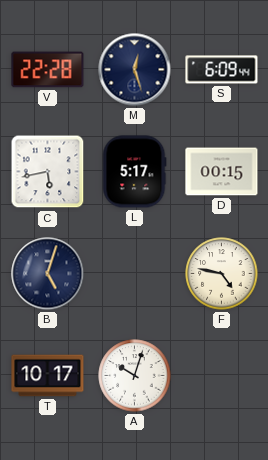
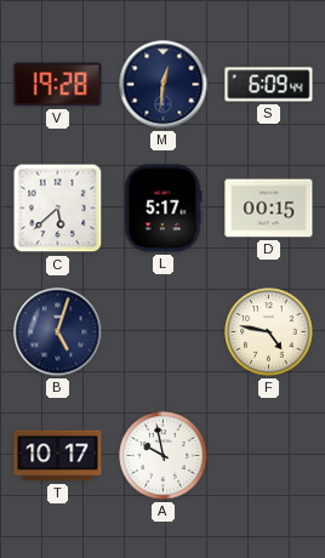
V: 22:28 -> 19:28
M: 12:27 -> 12:31
C: 5:43 -> 5:38
A: 10:03 -> 9:58
